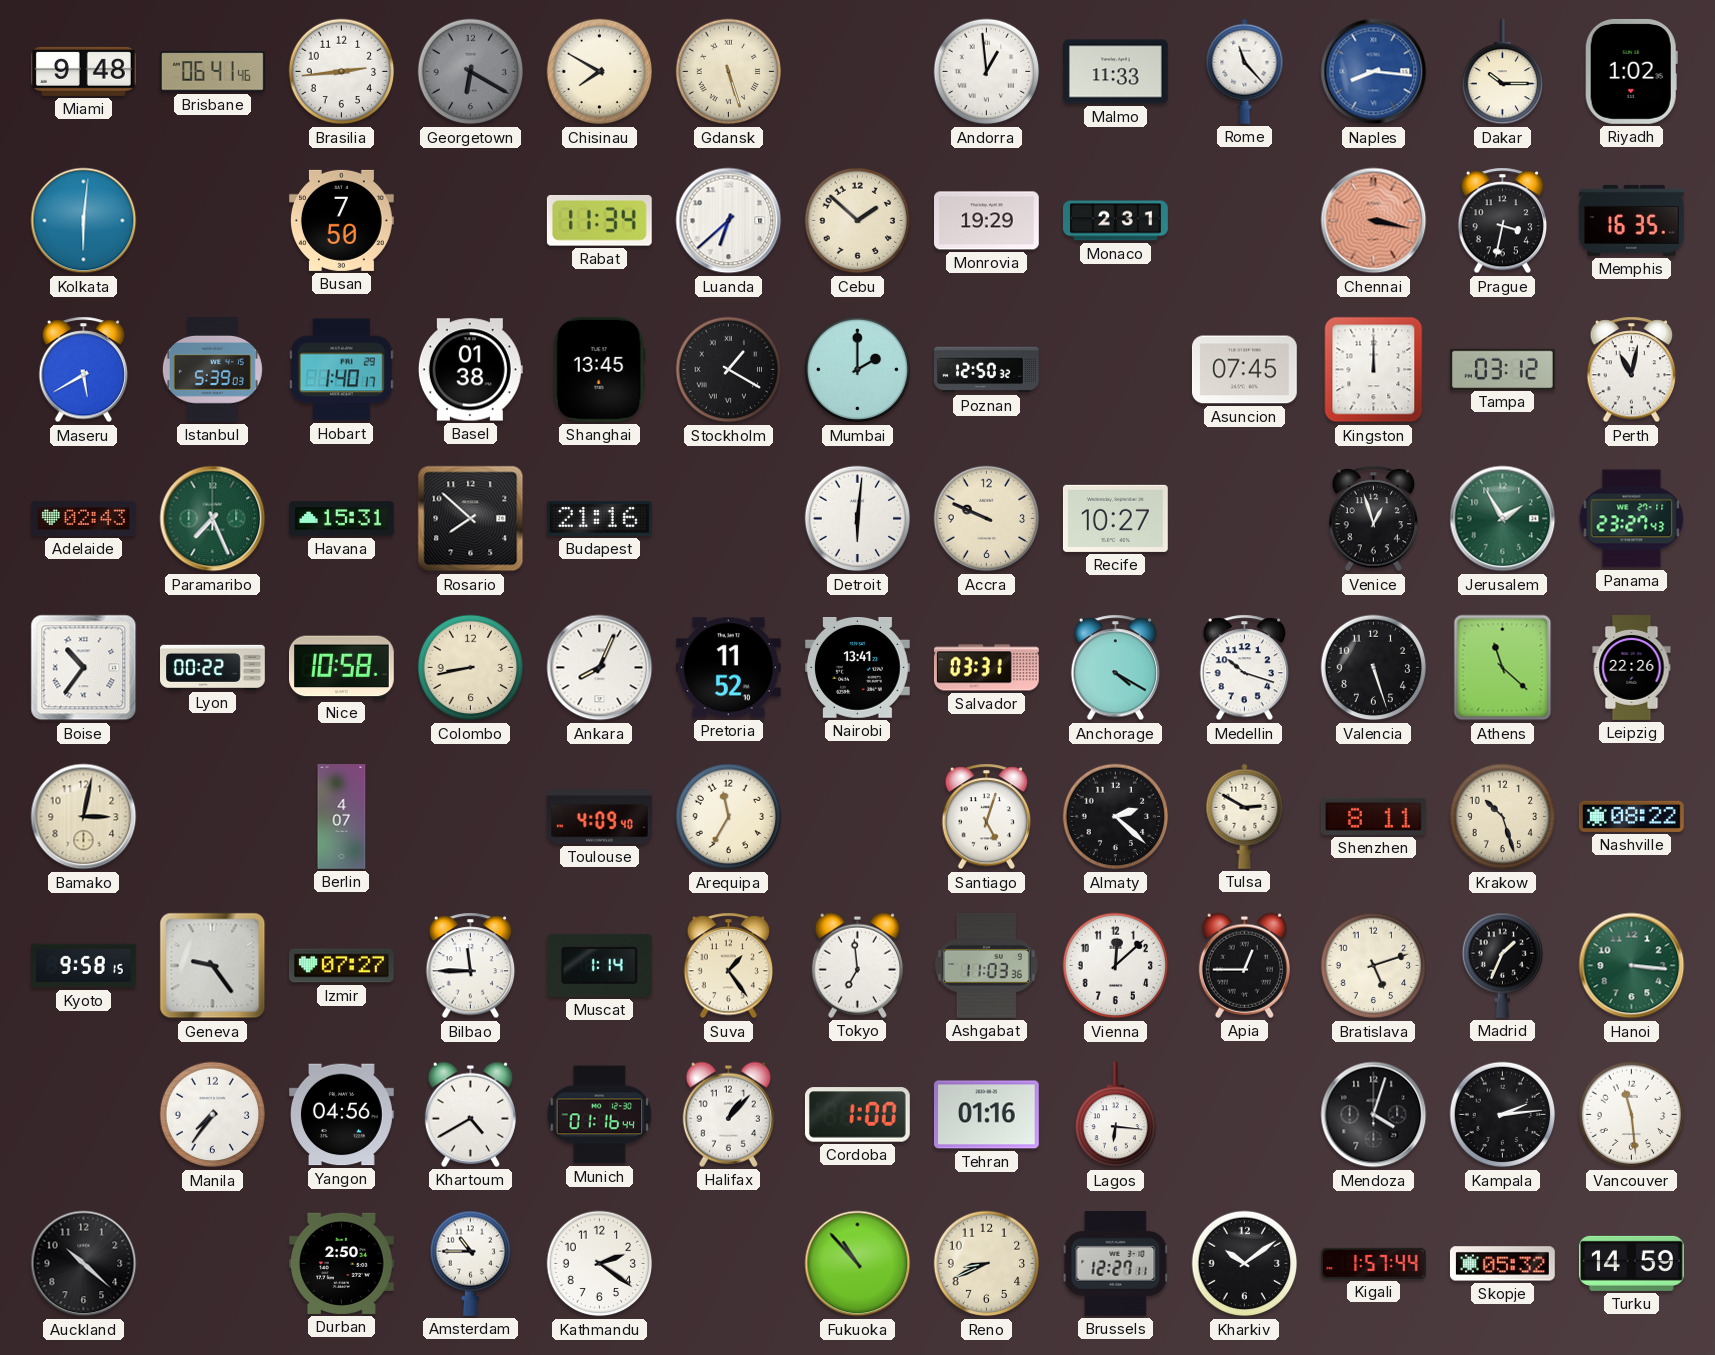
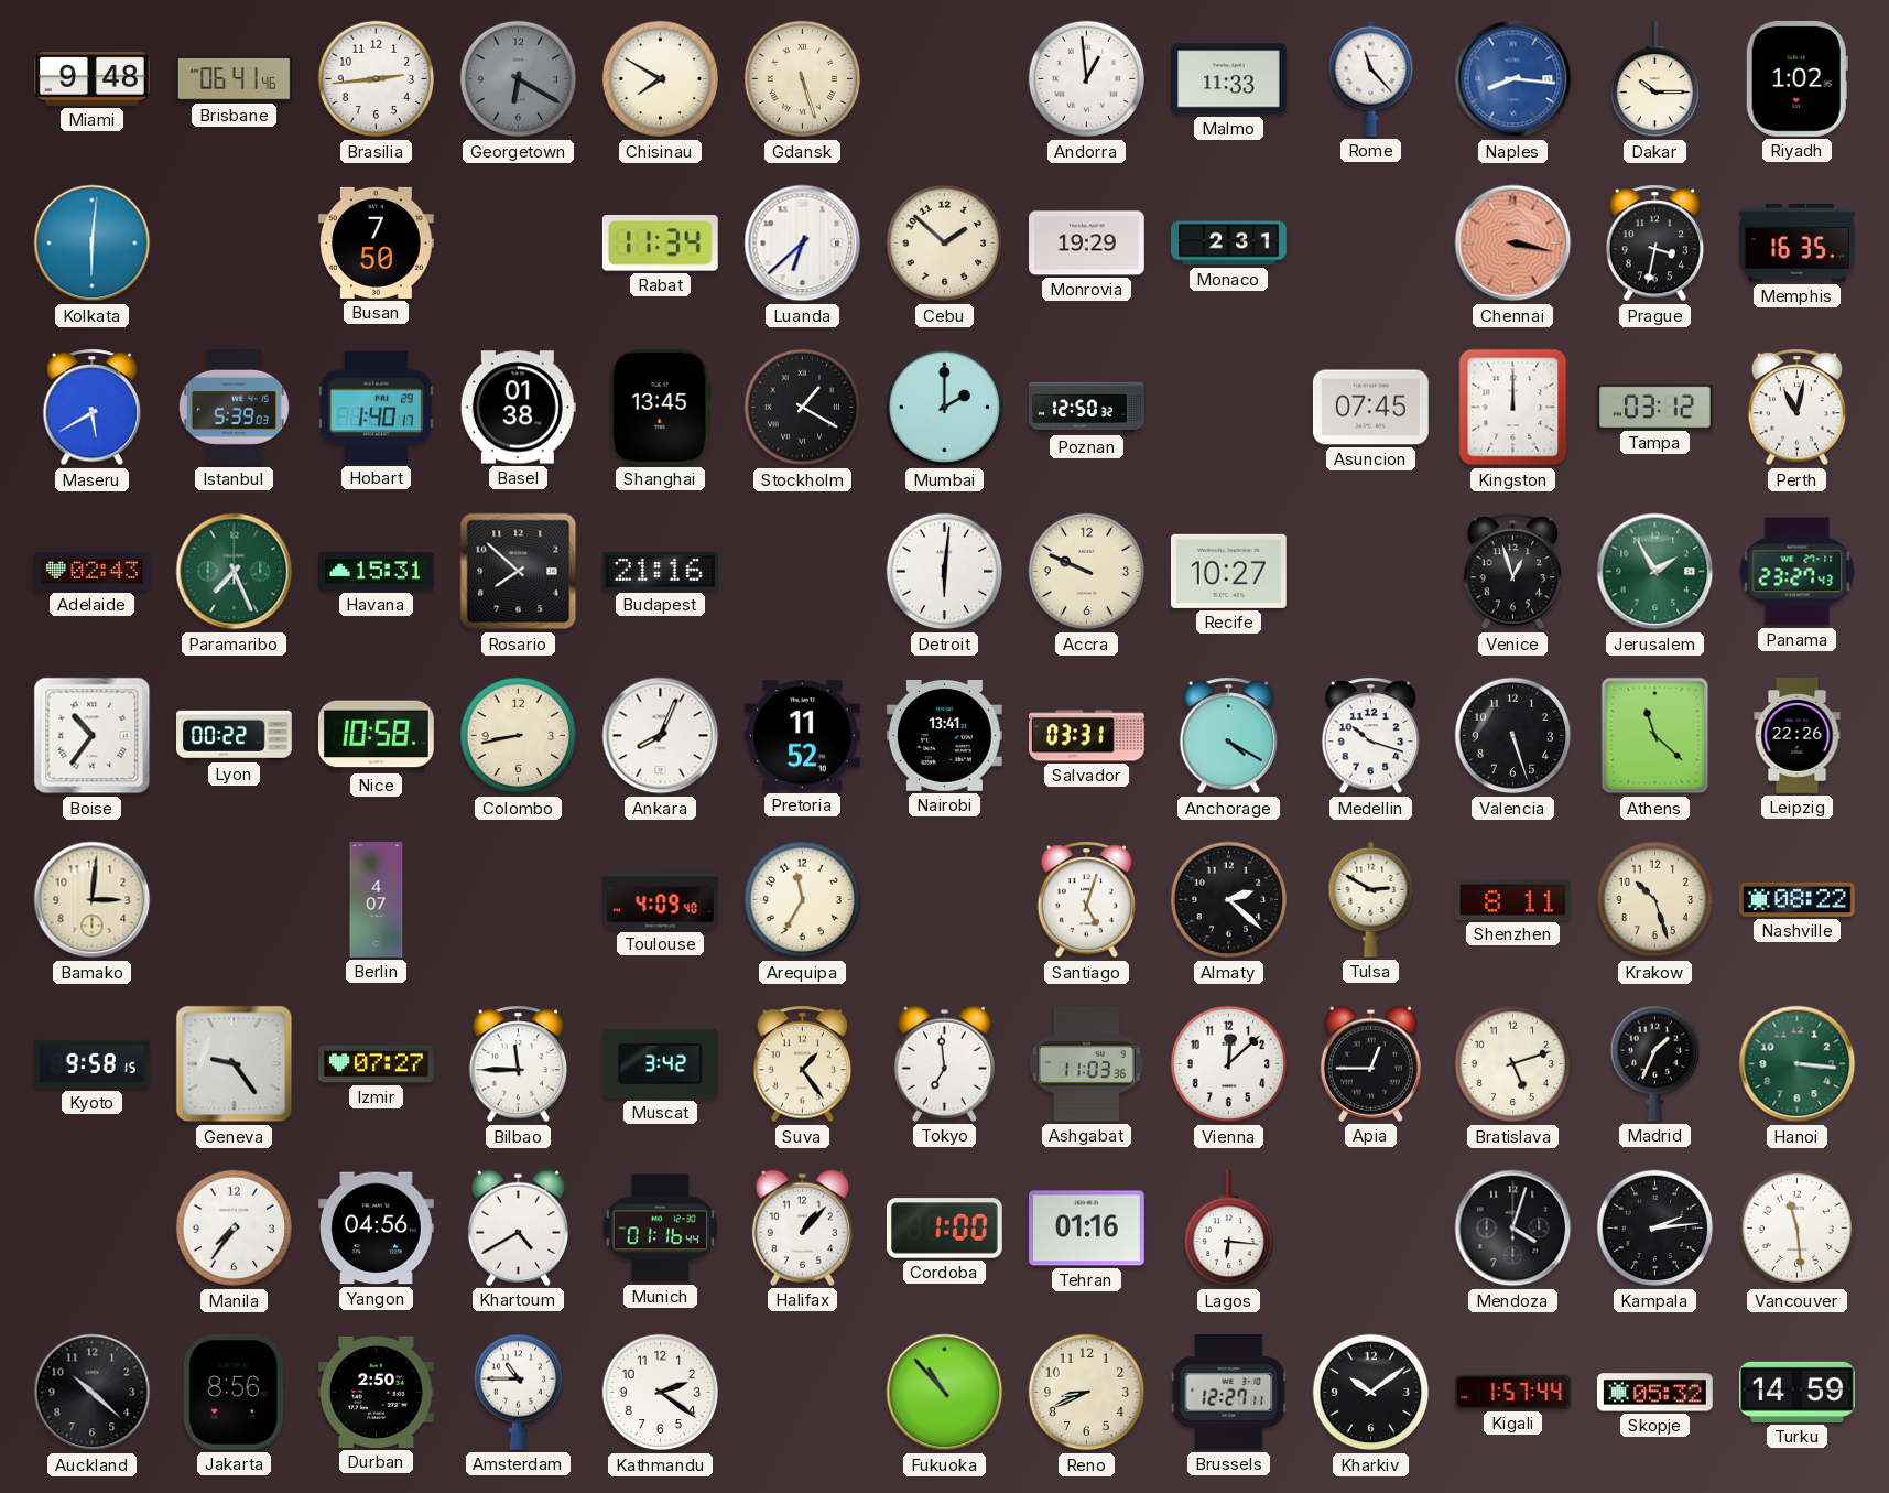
Bamako: 3:02 -> 3:01
Muscat: 1:14 -> 3:42
Jakarta: none -> 8:56
